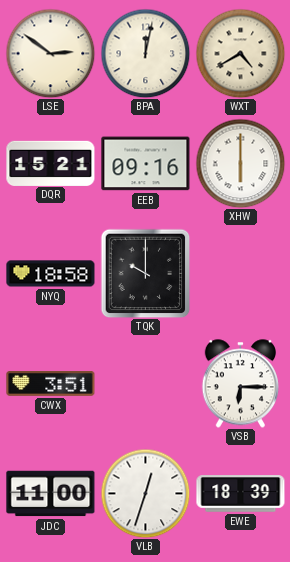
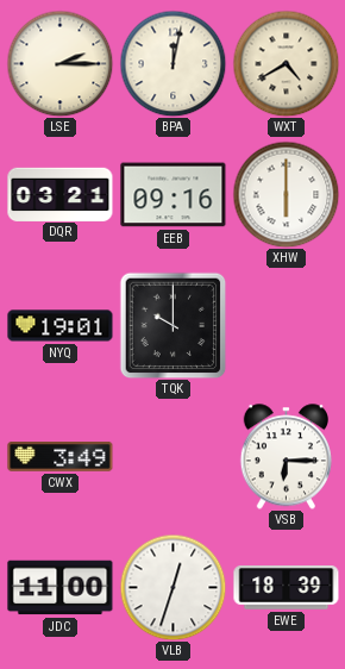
LSE: 2:51 -> 2:15
DQR: 15:21 -> 03:21
NYQ: 18:58 -> 19:01
CWX: 3:51 -> 3:49
